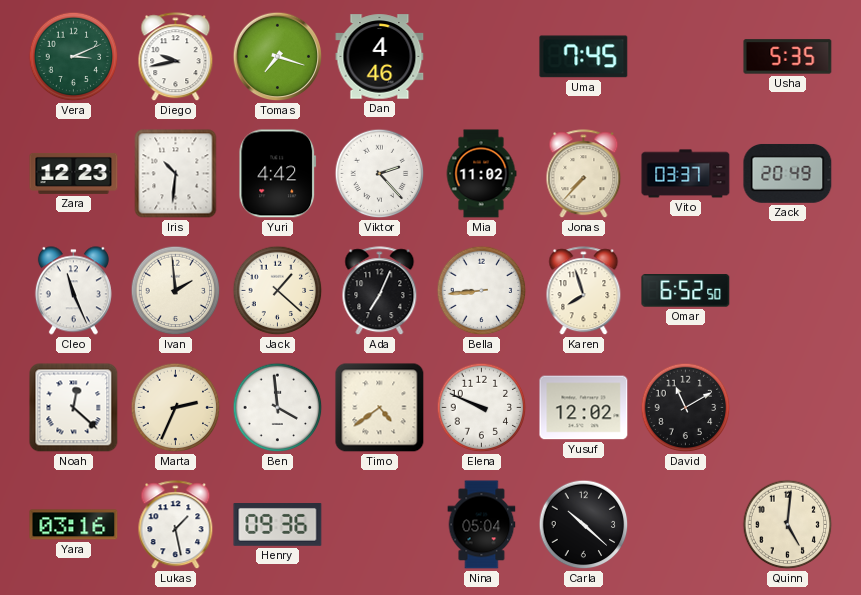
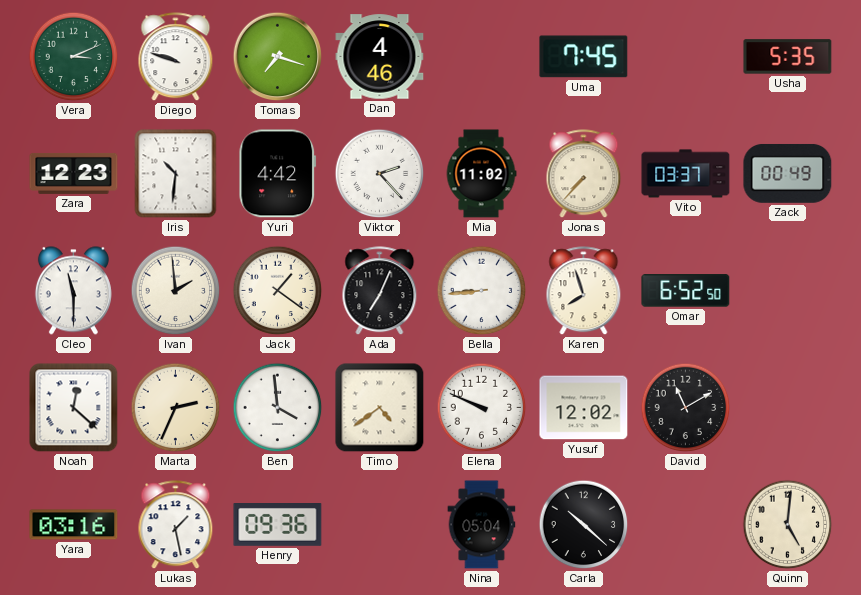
Diego: 9:43 -> 9:48
Zack: 20:49 -> 00:49
Cleo: 11:26 -> 11:30
Jack: 1:22 -> 1:21
